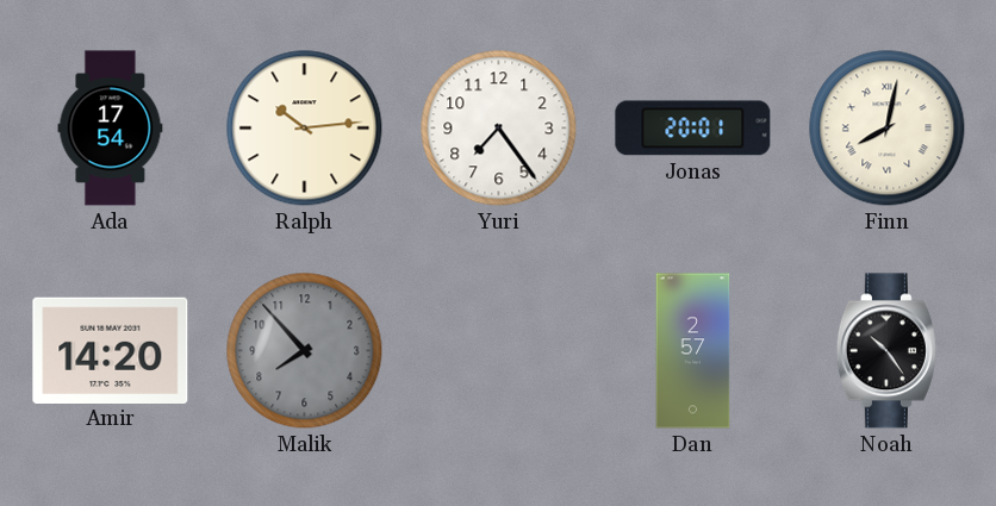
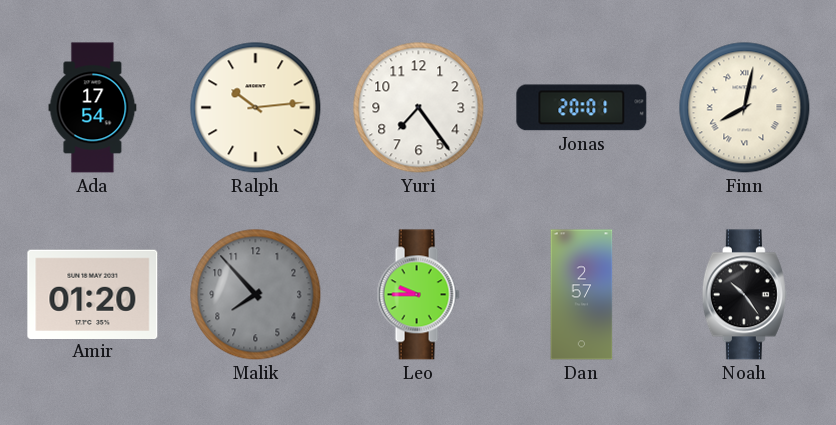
Amir: 14:20 -> 01:20
Leo: none -> 9:45
